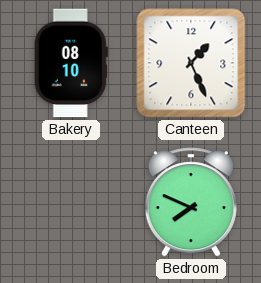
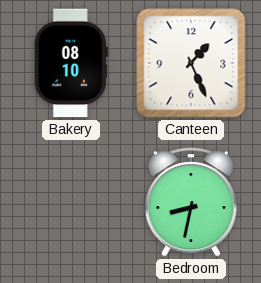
Bedroom: 7:49 -> 8:32
